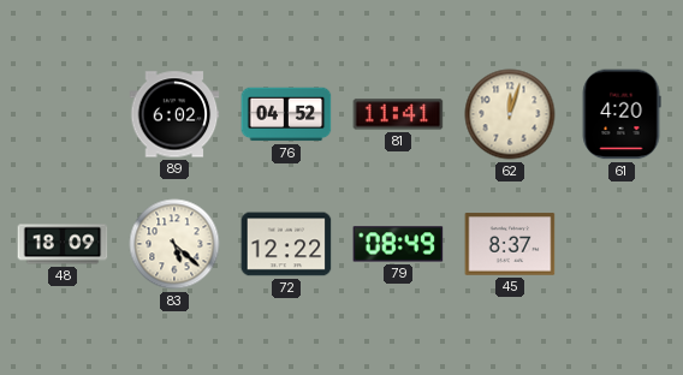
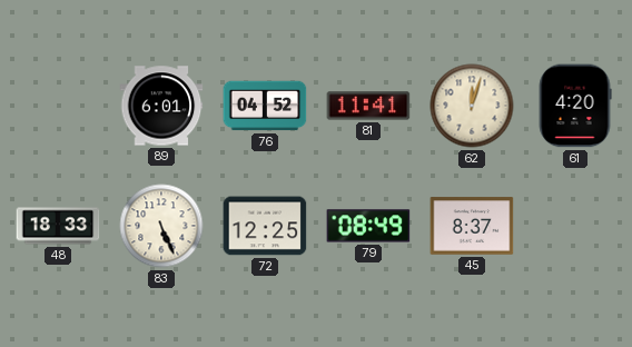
89: 6:02 -> 6:01
48: 18:09 -> 18:33
83: 5:22 -> 5:26
72: 12:22 -> 12:25
